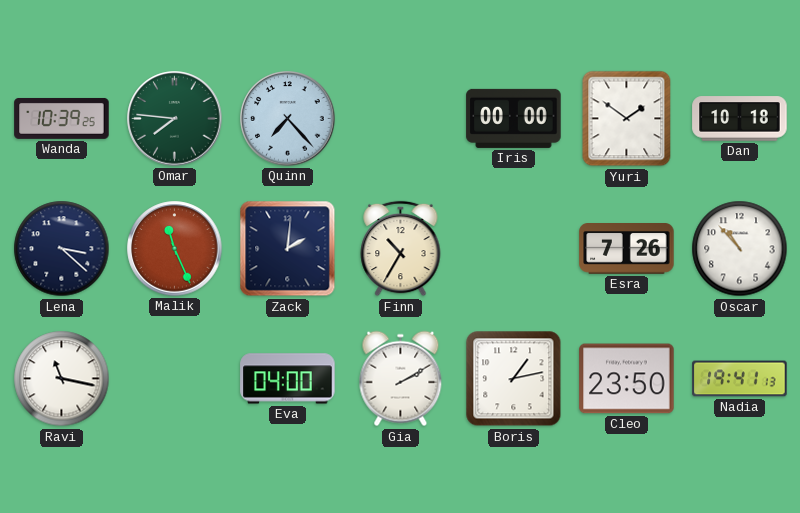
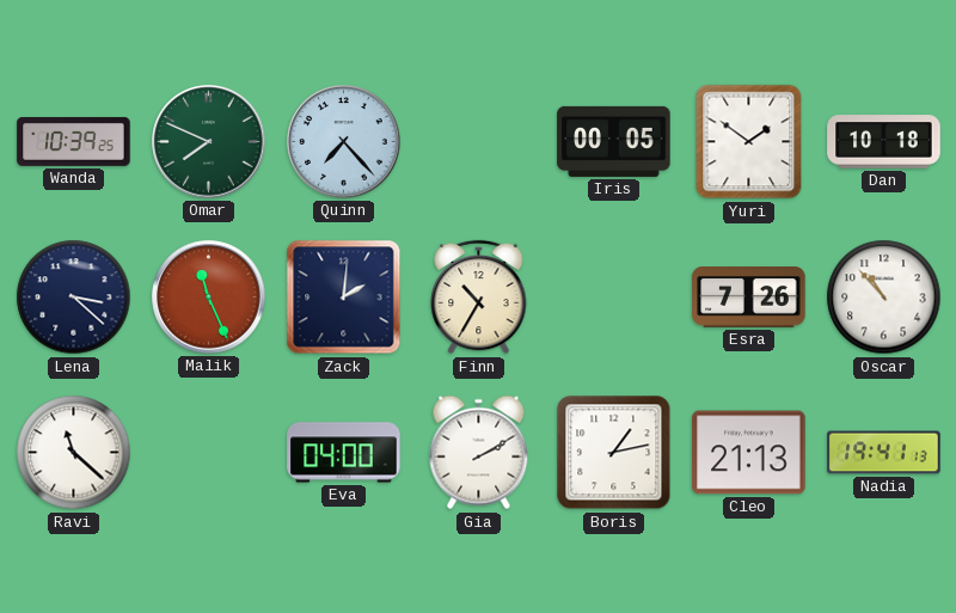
Omar: 7:46 -> 7:49
Iris: 00:00 -> 00:05
Ravi: 11:17 -> 11:22
Cleo: 23:50 -> 21:13
